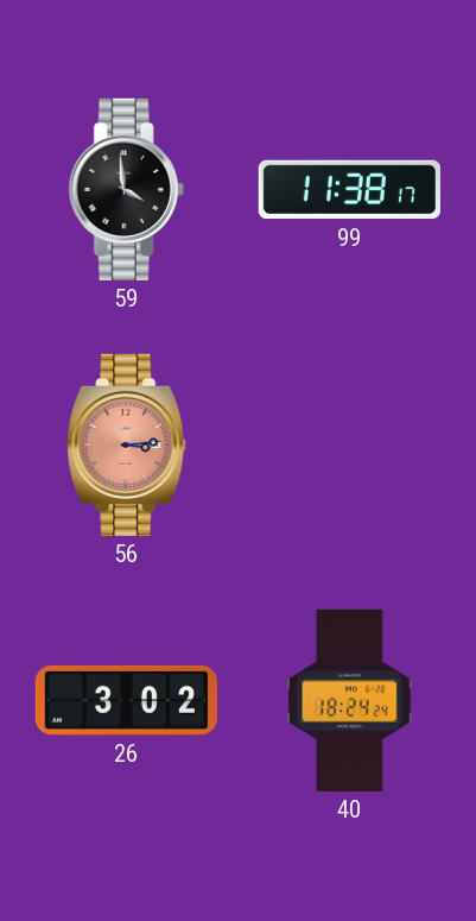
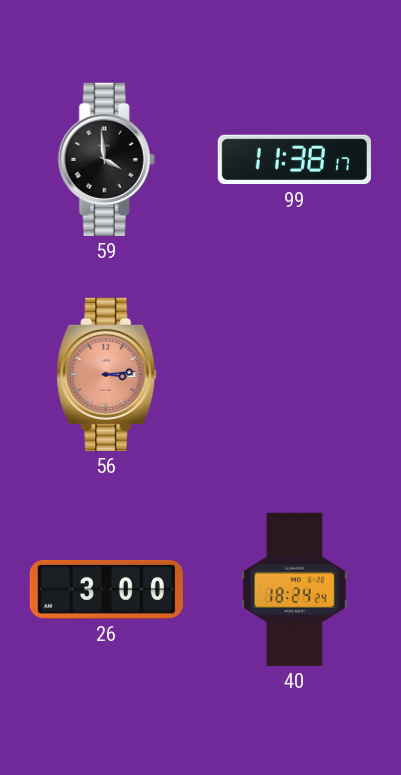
26: 3:02 -> 3:00
